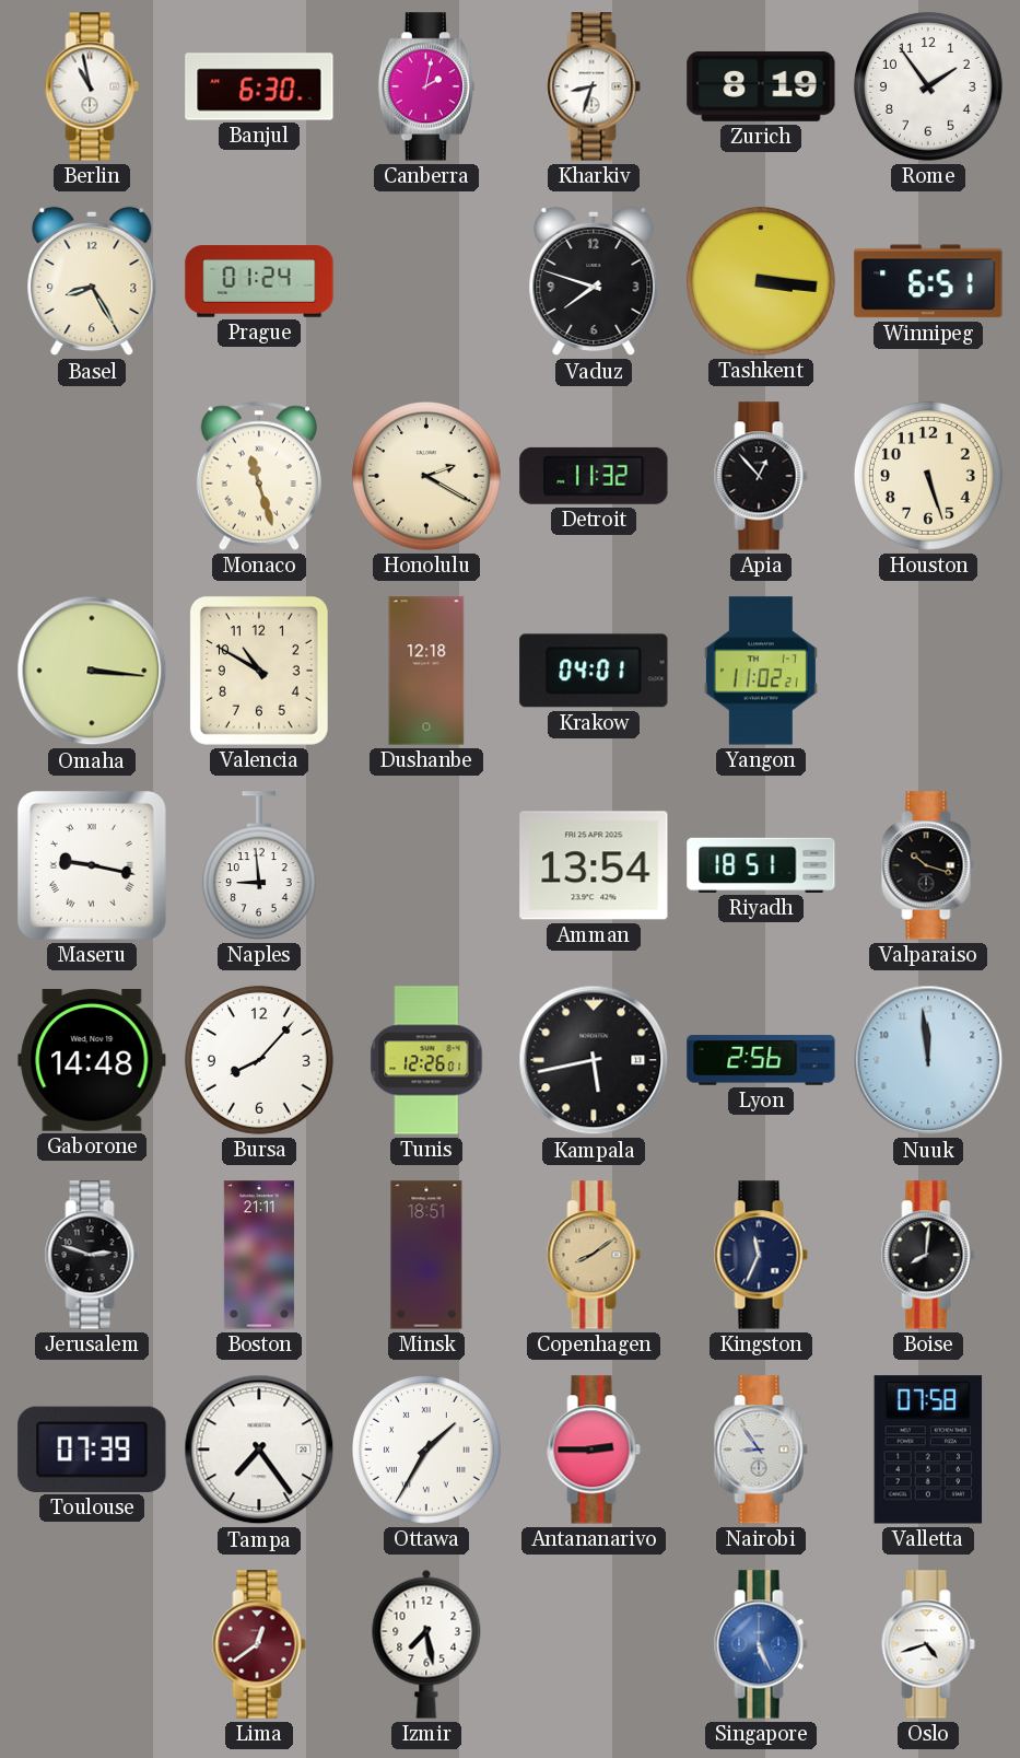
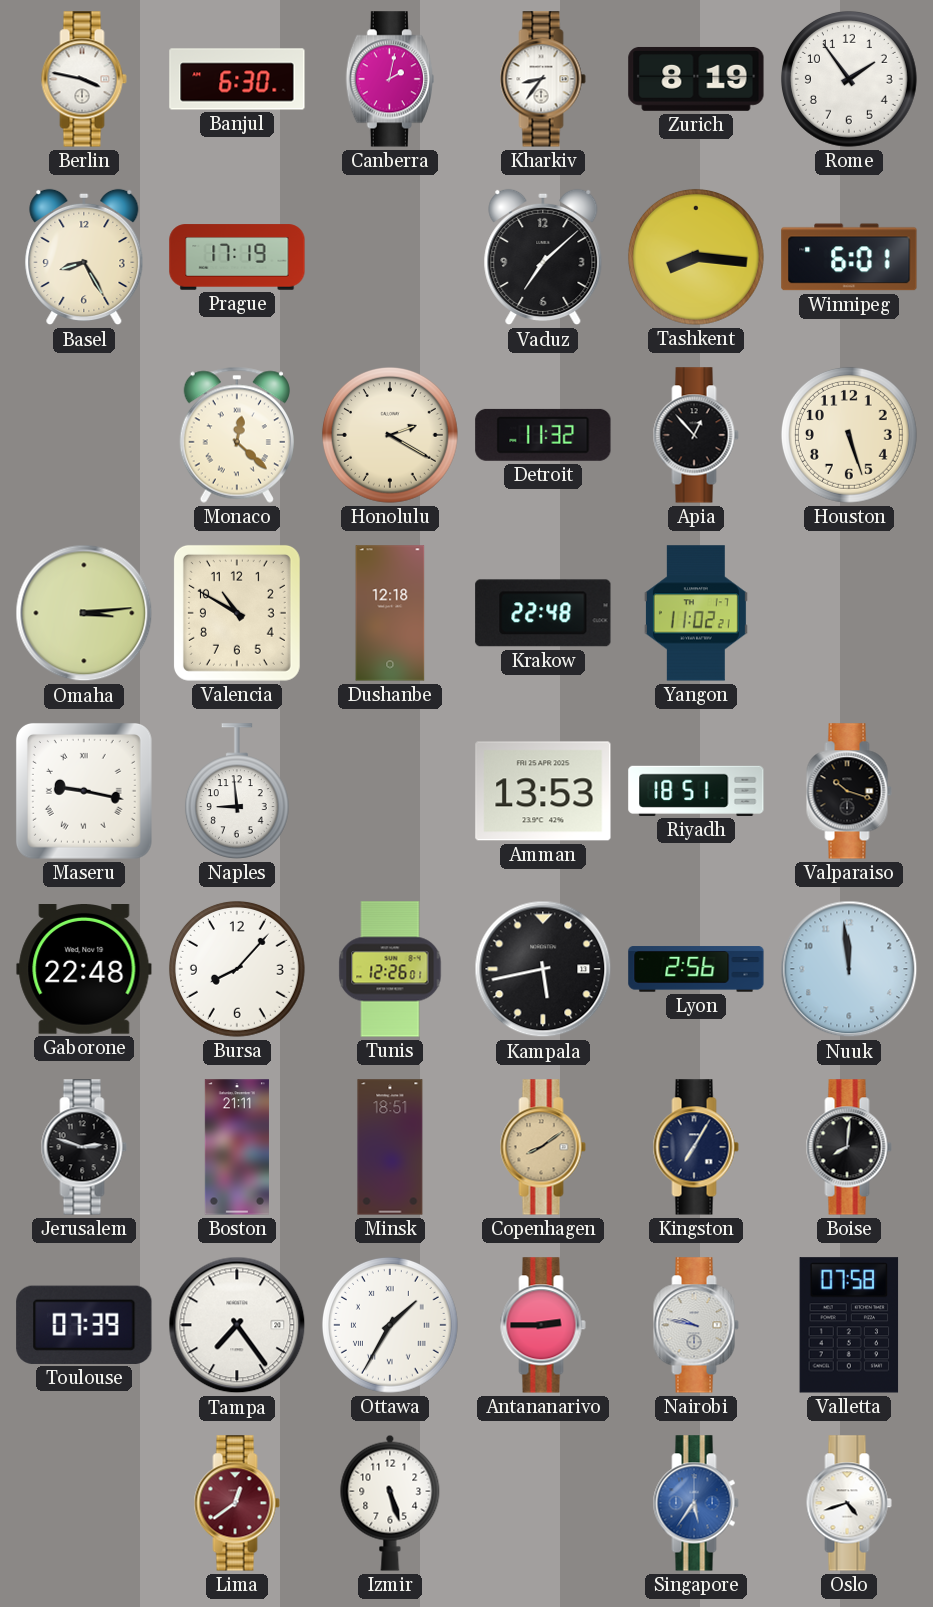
Berlin: 10:58 -> 3:47
Kharkiv: 8:33 -> 8:36
Prague: 01:24 -> 17:19
Vaduz: 7:48 -> 7:08
Tashkent: 3:16 -> 8:16
Winnipeg: 6:51 -> 6:01
Monaco: 11:27 -> 12:22
Omaha: 3:16 -> 3:14
Krakow: 04:01 -> 22:48
Amman: 13:54 -> 13:53
Gaborone: 14:48 -> 22:48
Kingston: 11:34 -> 7:05
Nairobi: 8:54 -> 9:47
Izmir: 7:28 -> 5:27
Singapore: 5:26 -> 5:36
